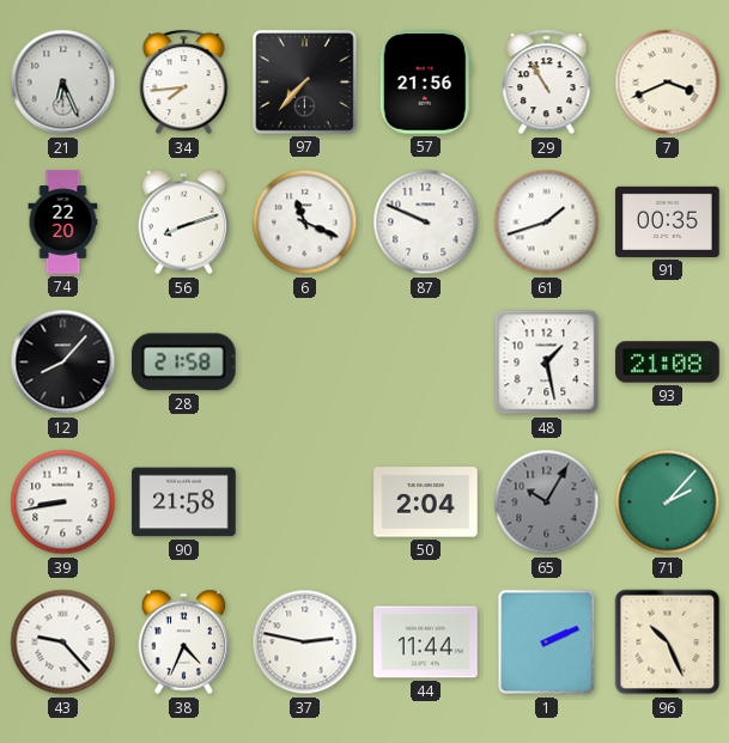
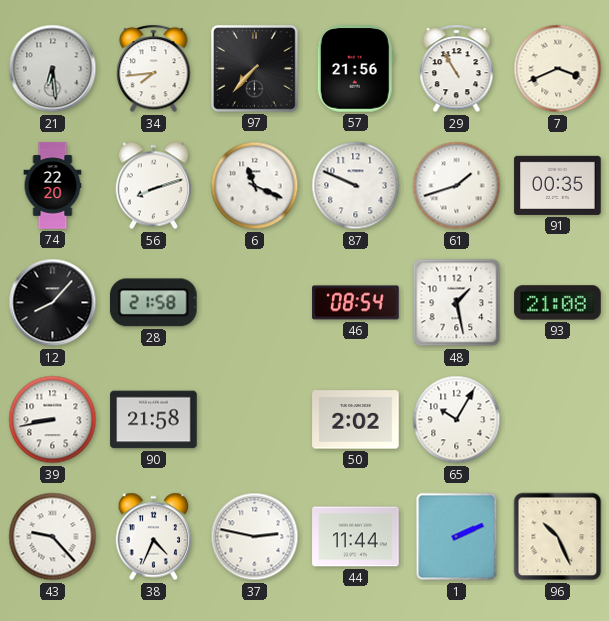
21: 6:26 -> 6:29
46: none -> 08:54
50: 2:04 -> 2:02
65 dial: grey -> white
71: 2:07 -> none
